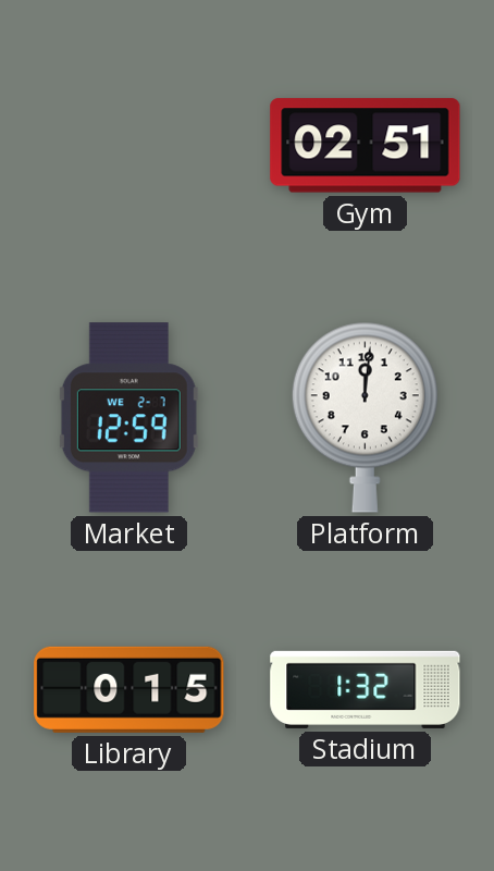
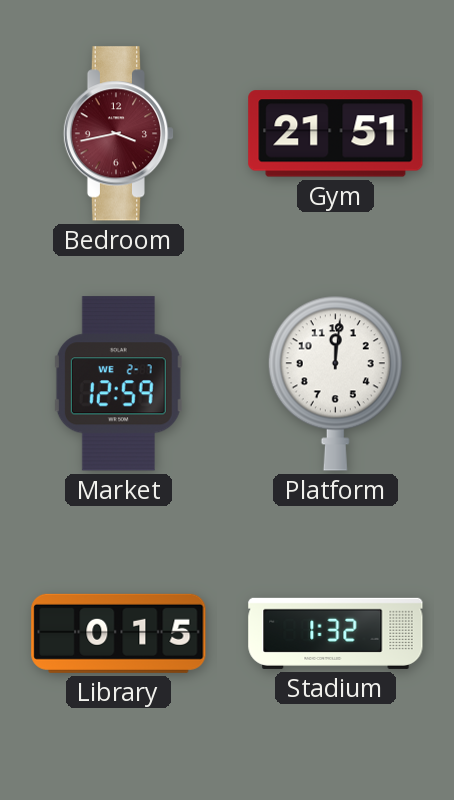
Bedroom: none -> 3:43
Gym: 02:51 -> 21:51
